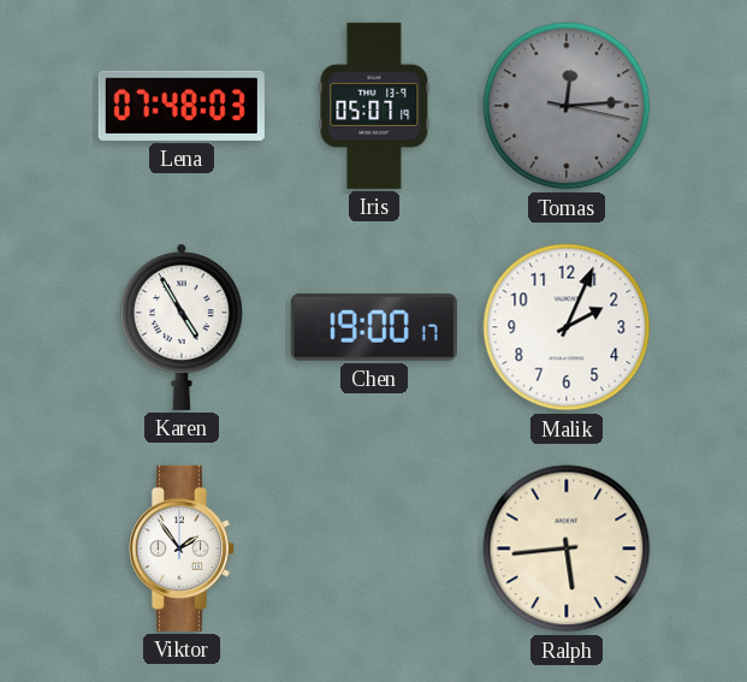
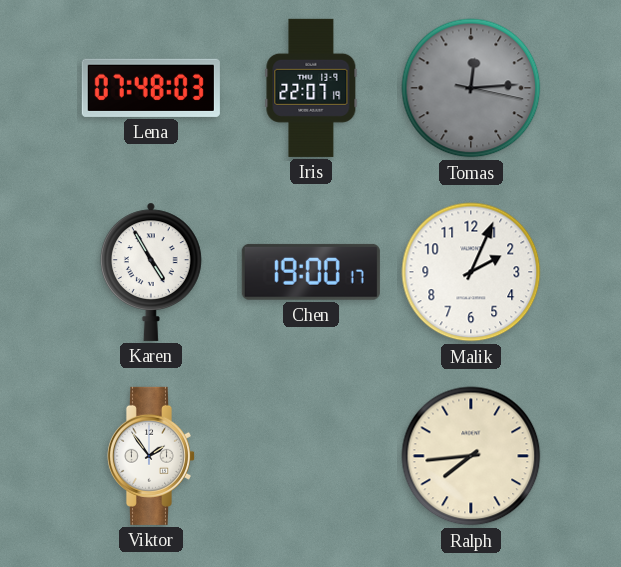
Iris: 05:07 -> 22:07
Ralph: 5:44 -> 7:44
